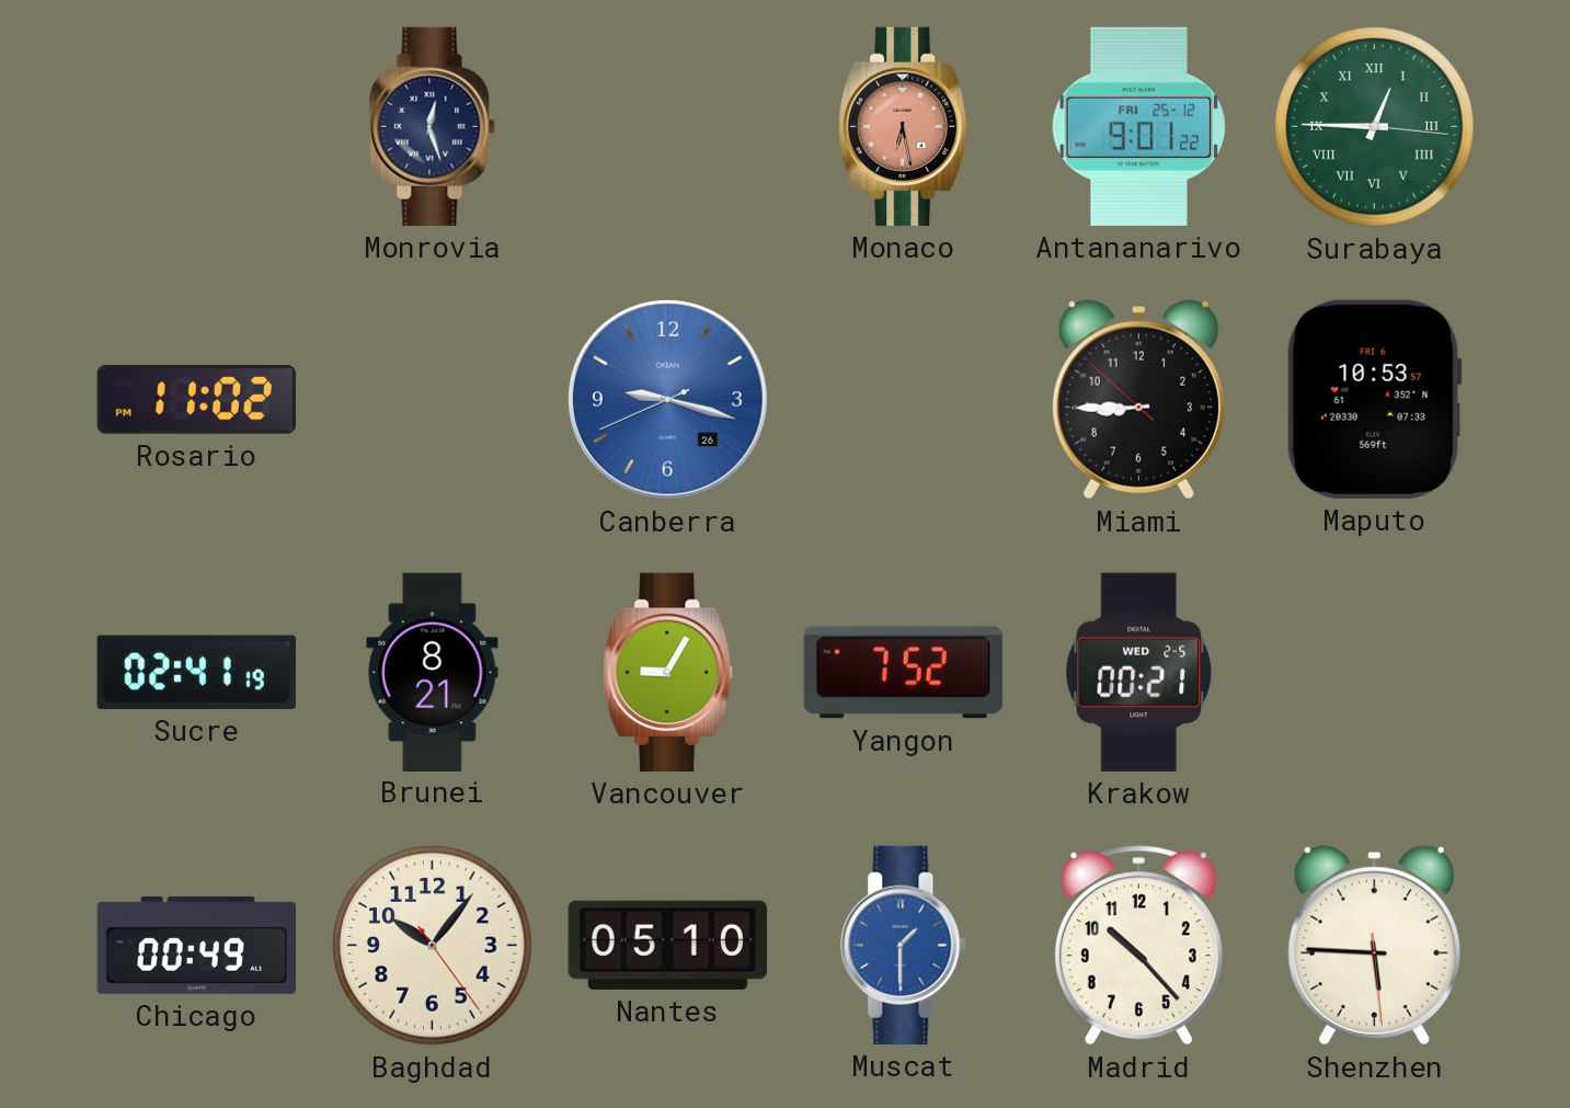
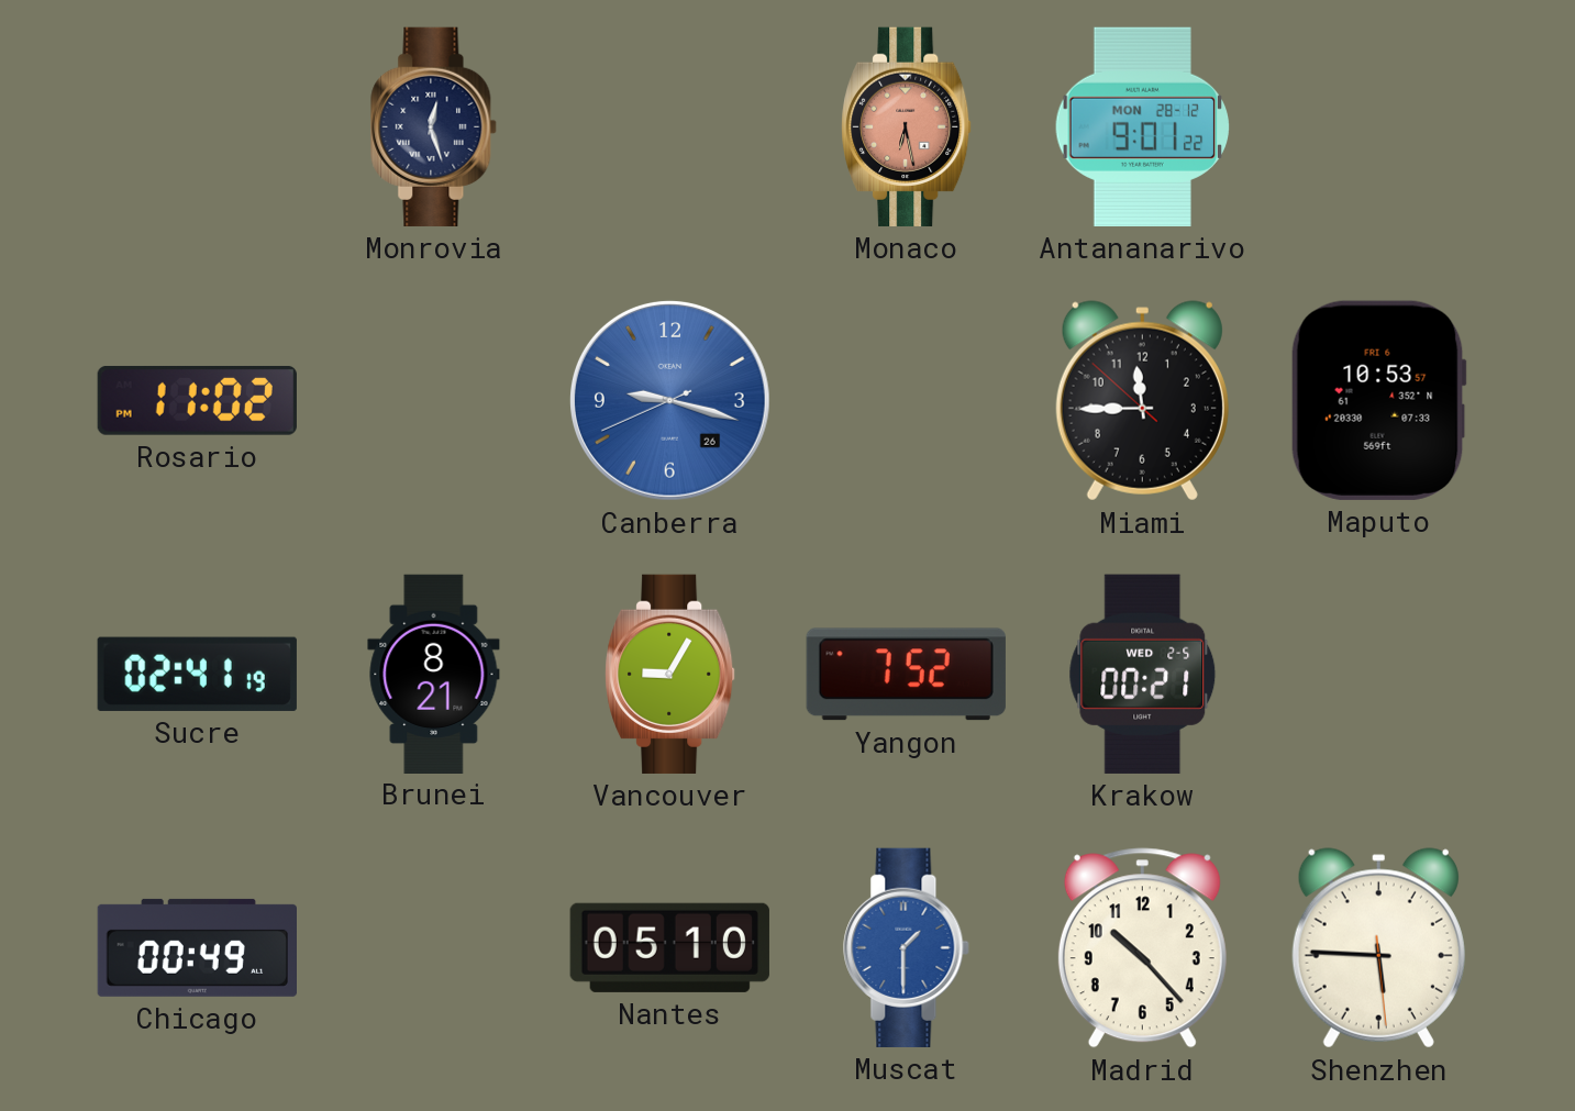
Antananarivo date: FRI 25-12 -> MON 28-12
Surabaya: 12:45 -> none
Miami: 8:44 -> 11:44
Baghdad: 10:06 -> none
